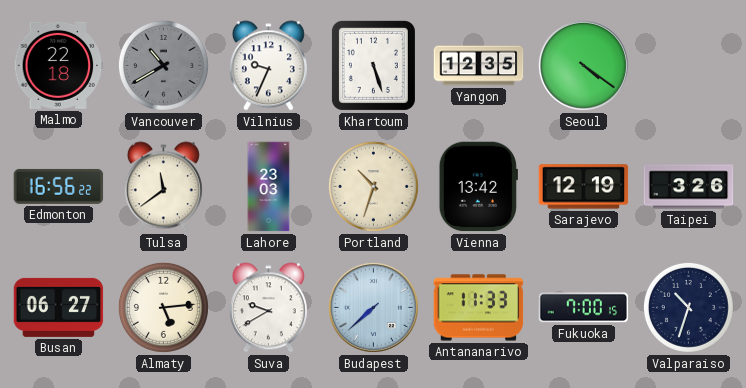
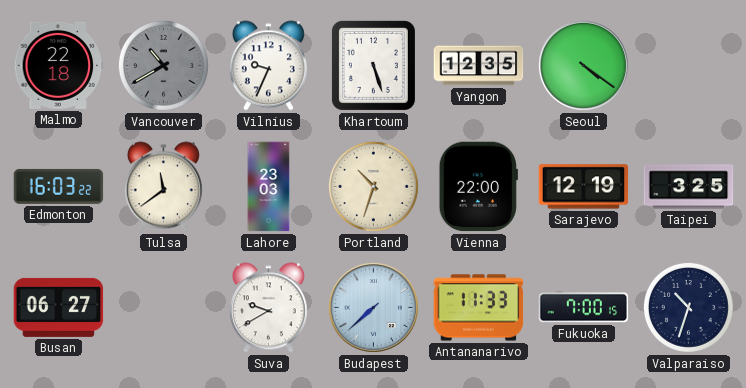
Edmonton: 16:56 -> 16:03
Vienna: 13:42 -> 22:00
Taipei: 3:26 -> 3:25
Almaty: 5:14 -> none
